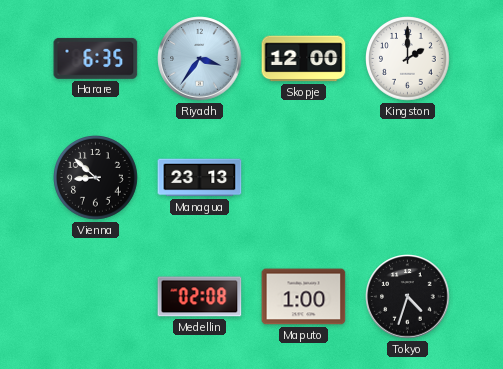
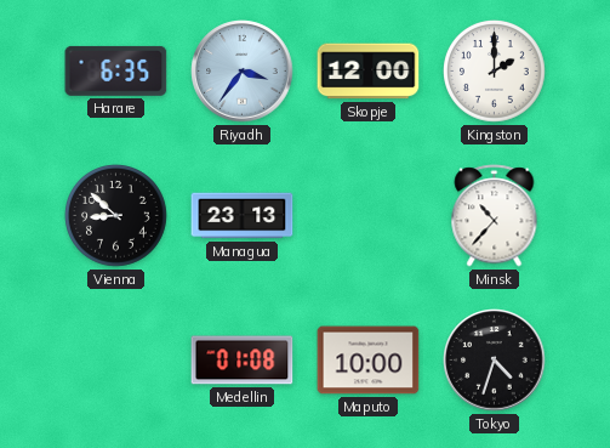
Minsk: none -> 10:37
Medellin: 02:08 -> 01:08
Maputo: 1:00 -> 10:00
